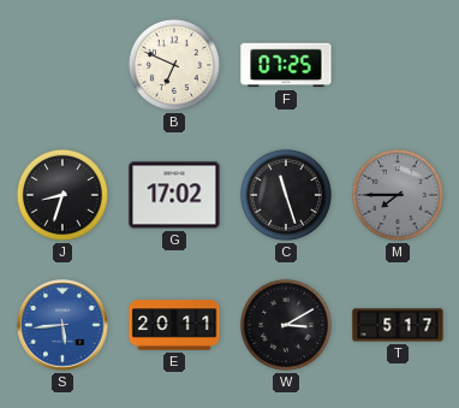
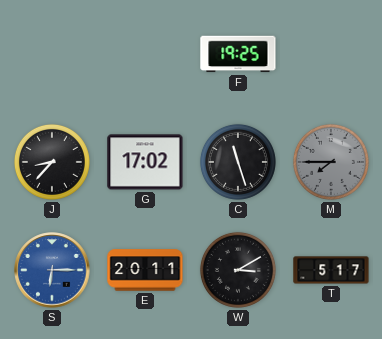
B: 6:49 -> none
F: 07:25 -> 19:25
J: 8:33 -> 8:37
S: 5:44 -> 6:15
